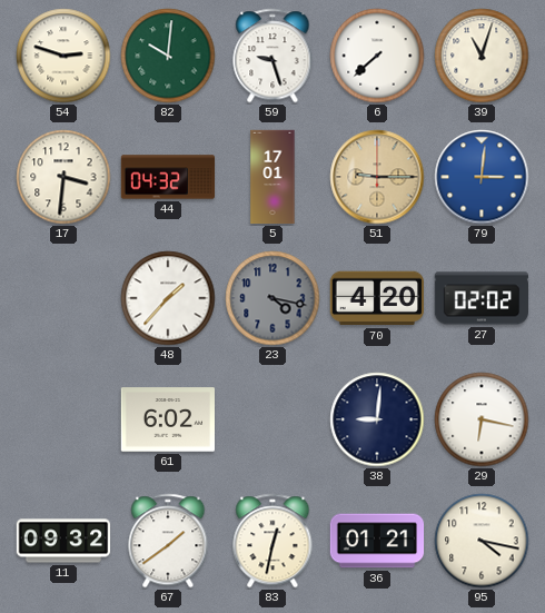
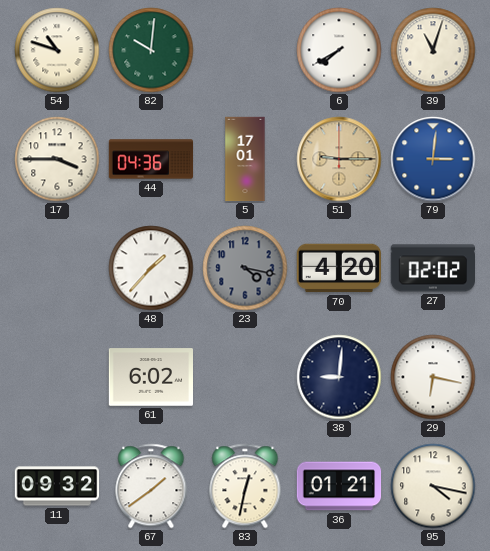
54: 2:48 -> 10:48
59: 9:27 -> none
6: 7:38 -> 7:40
17: 3:31 -> 3:45
44: 04:32 -> 04:36
